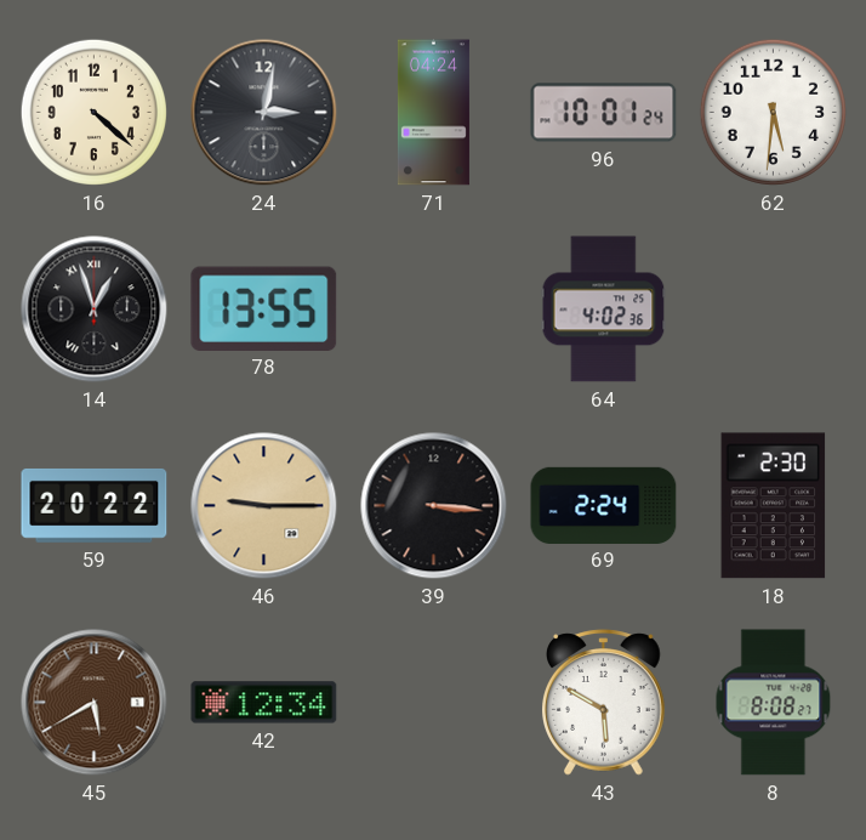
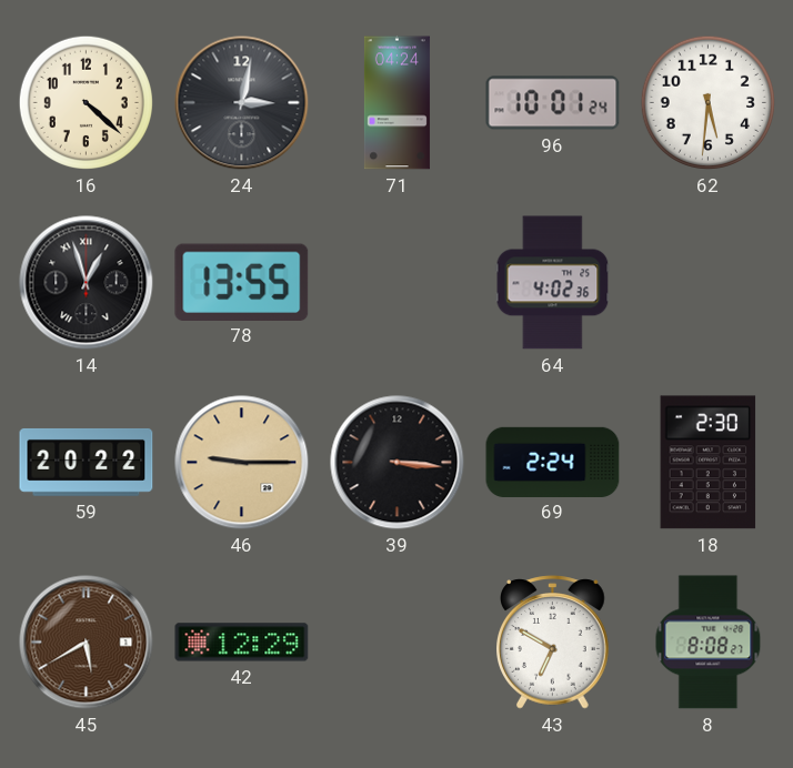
42: 12:34 -> 12:29
43: 5:50 -> 6:50
